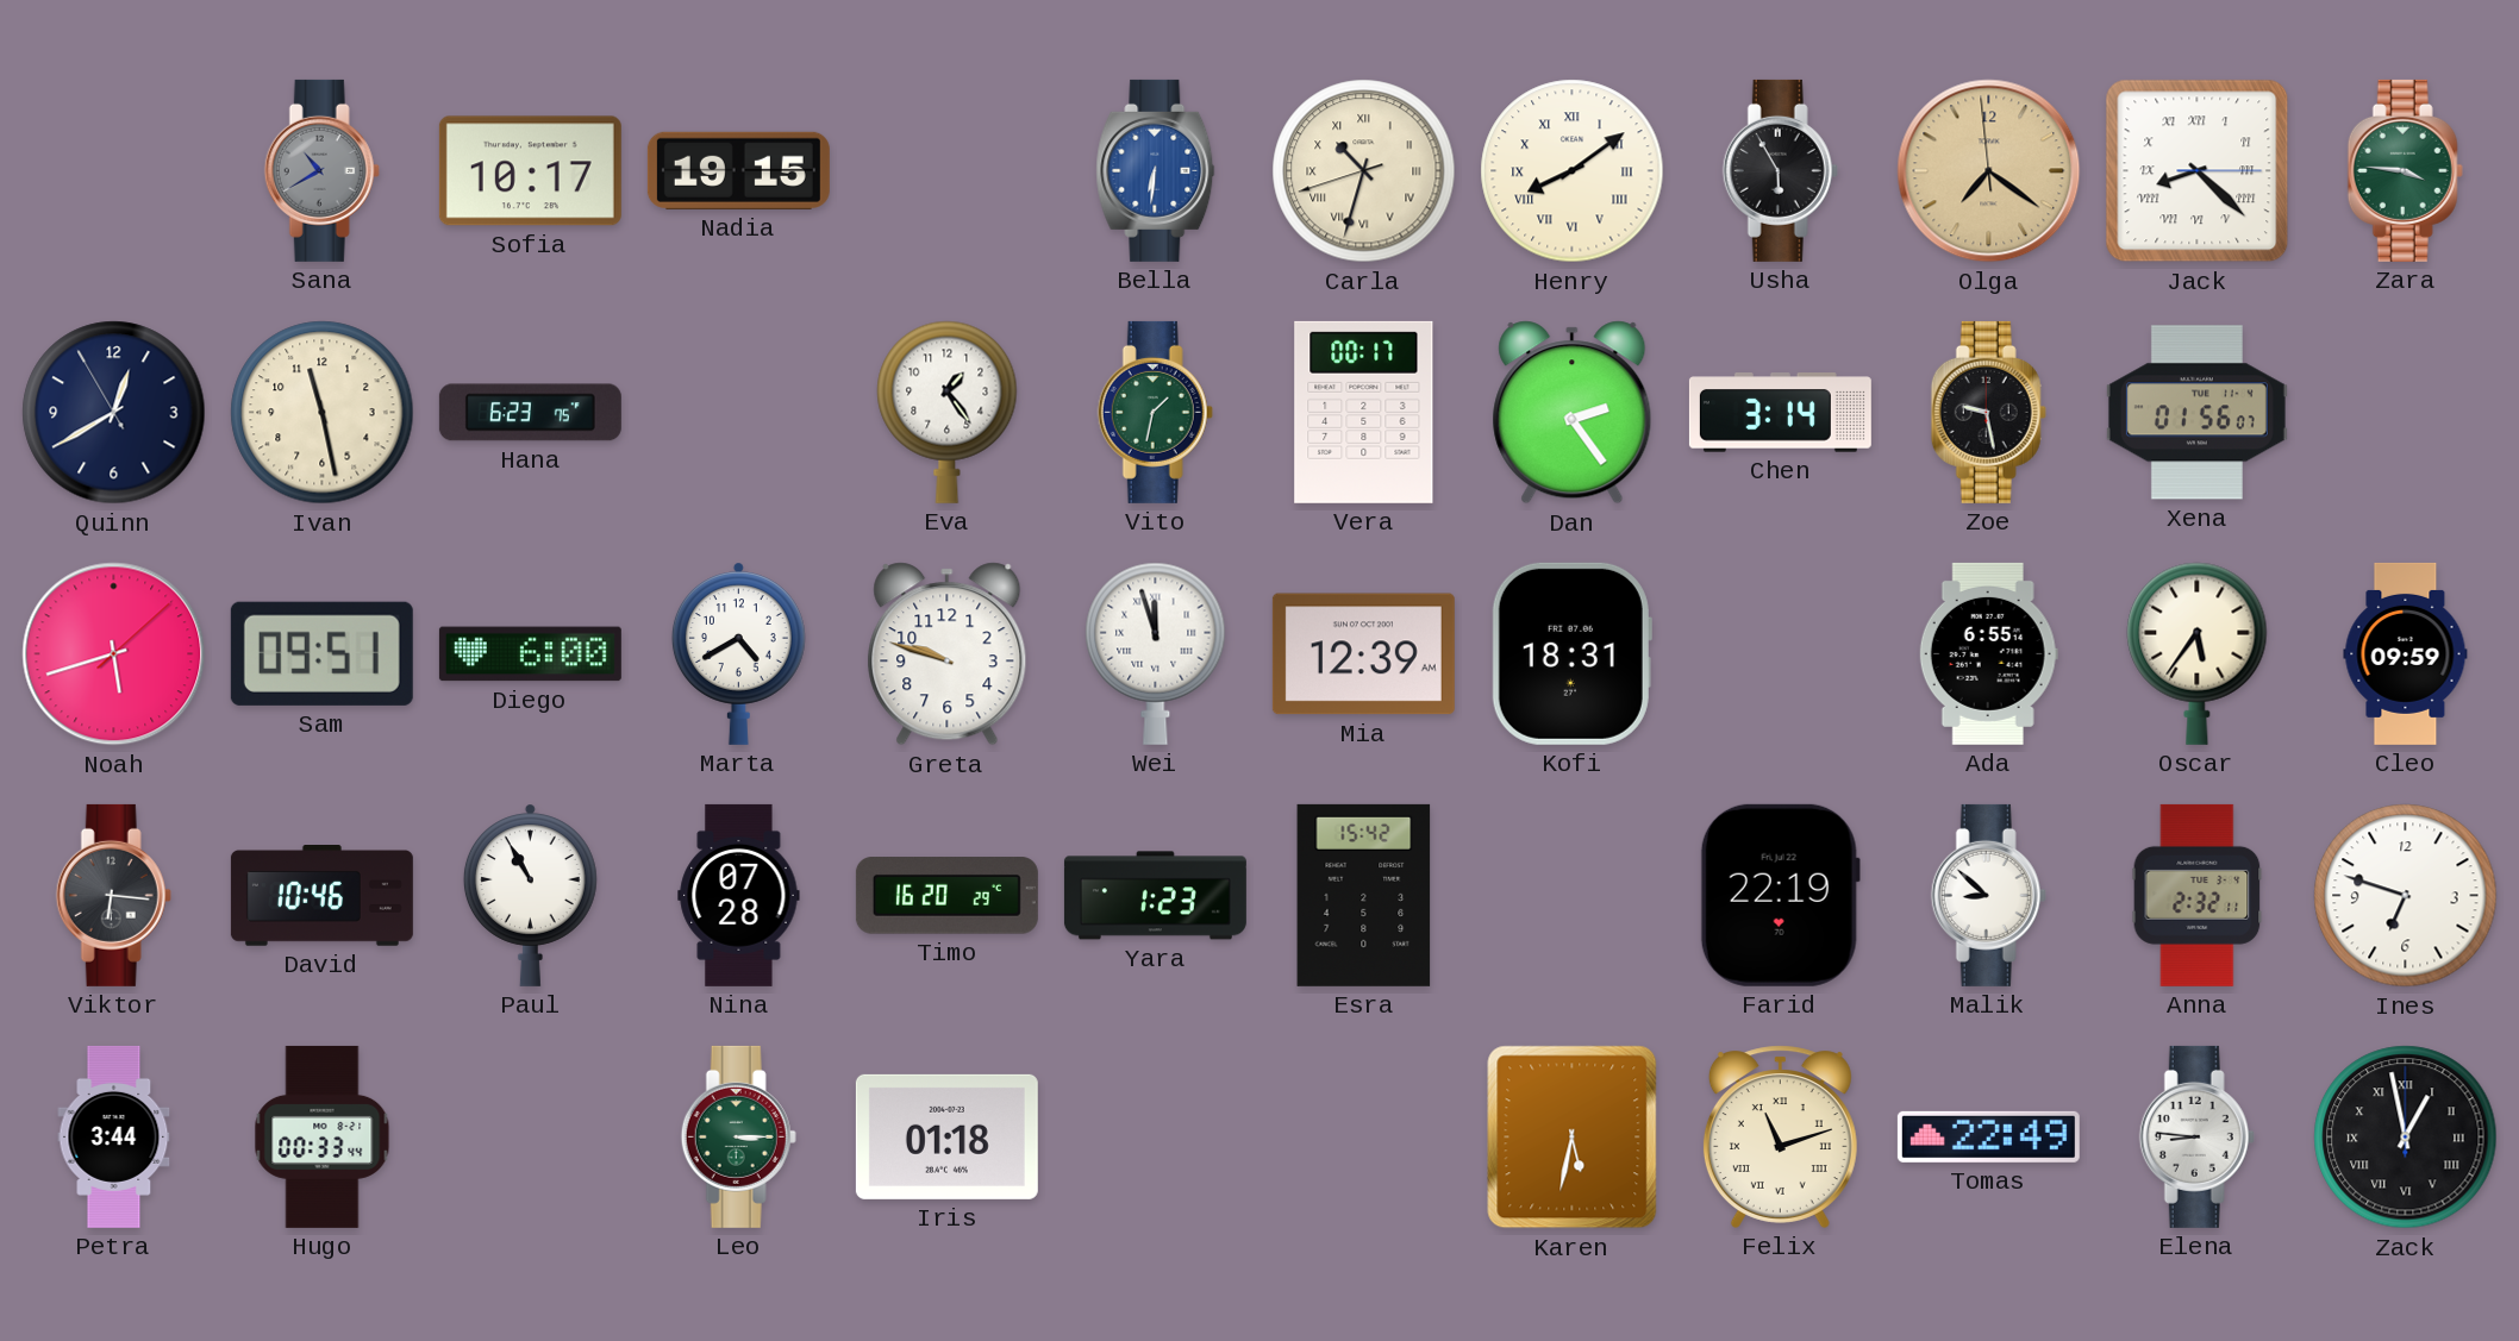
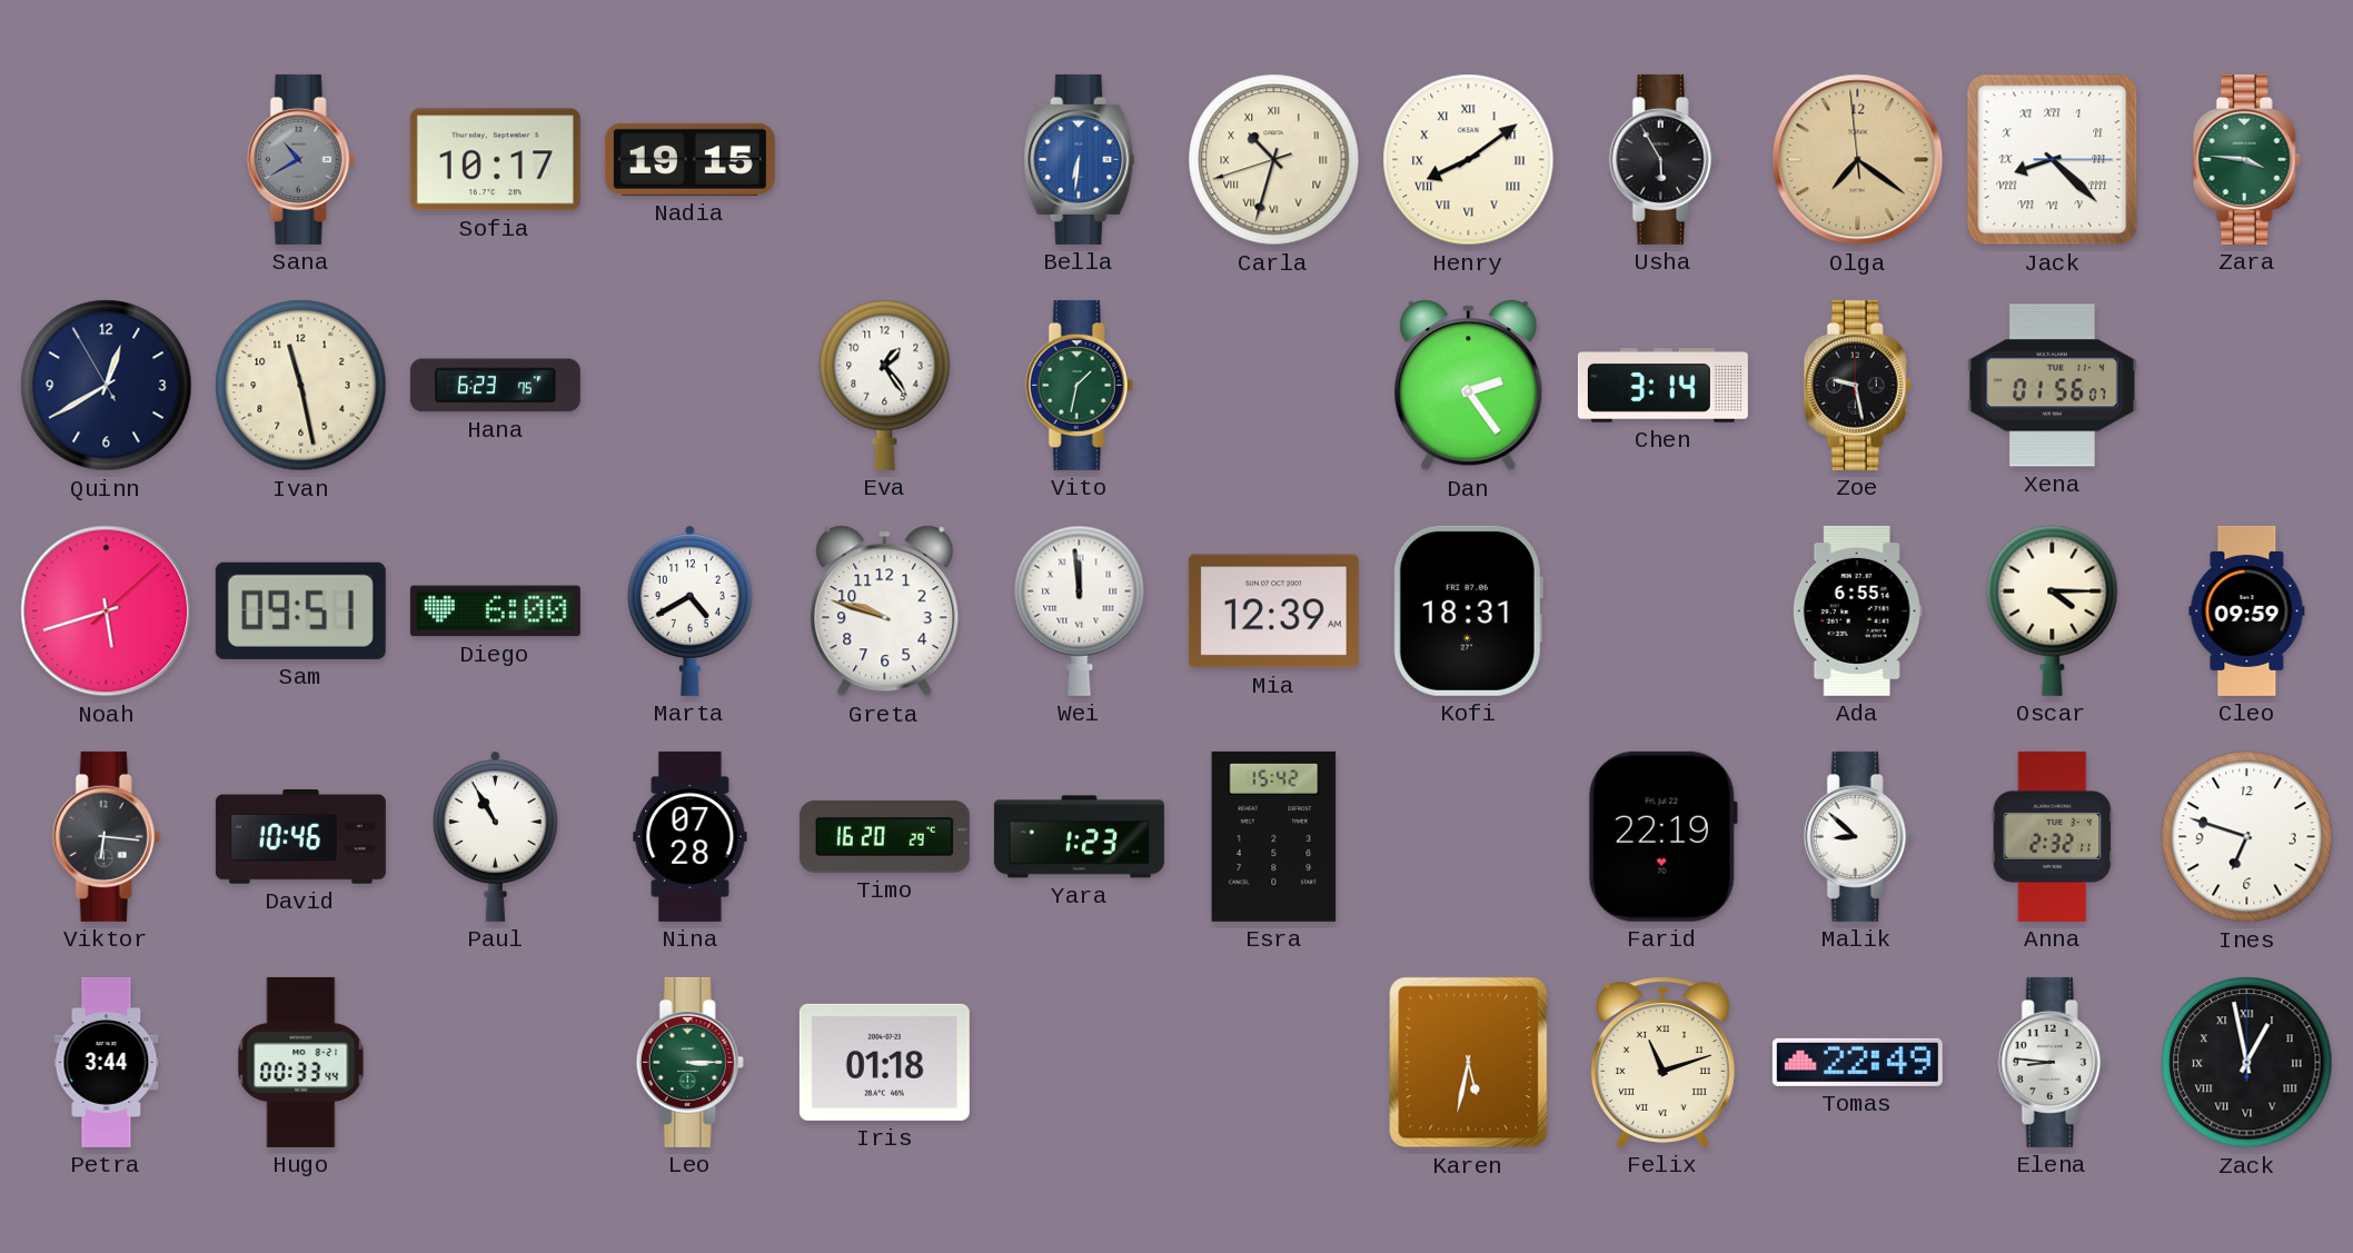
Vera: 00:17 -> none
Wei: 11:57 -> 11:59
Oscar: 5:36 -> 4:15
